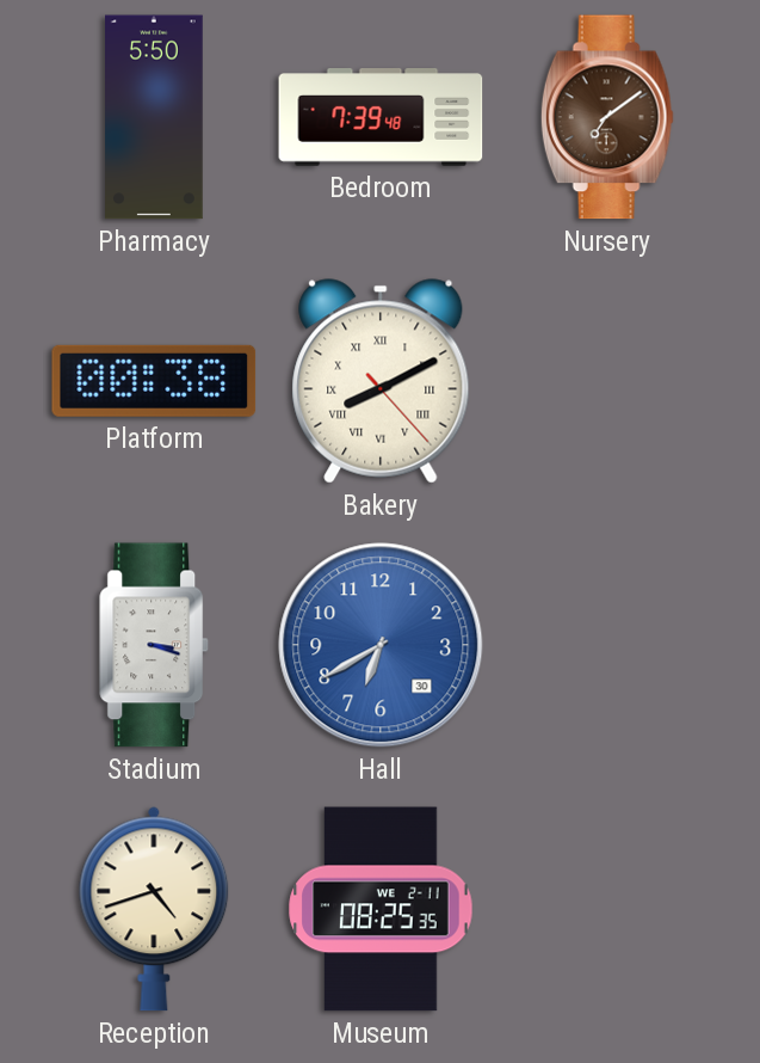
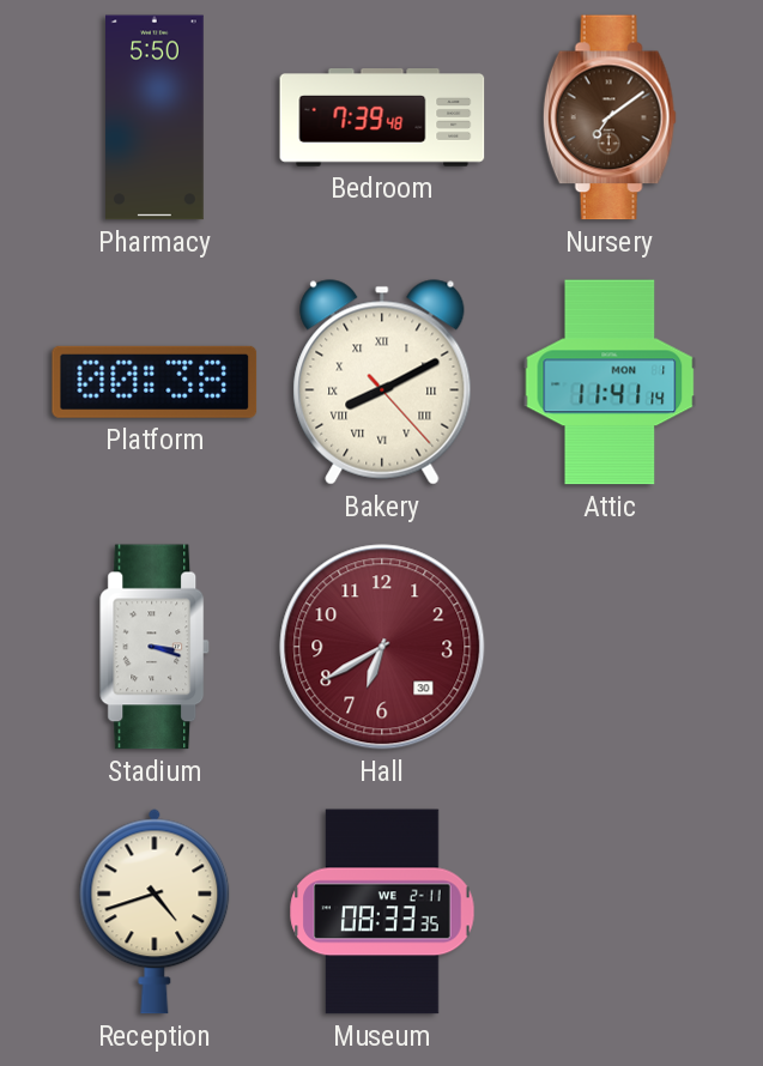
Attic: none -> 11:41
Hall dial: blue -> burgundy
Museum: 08:25 -> 08:33
